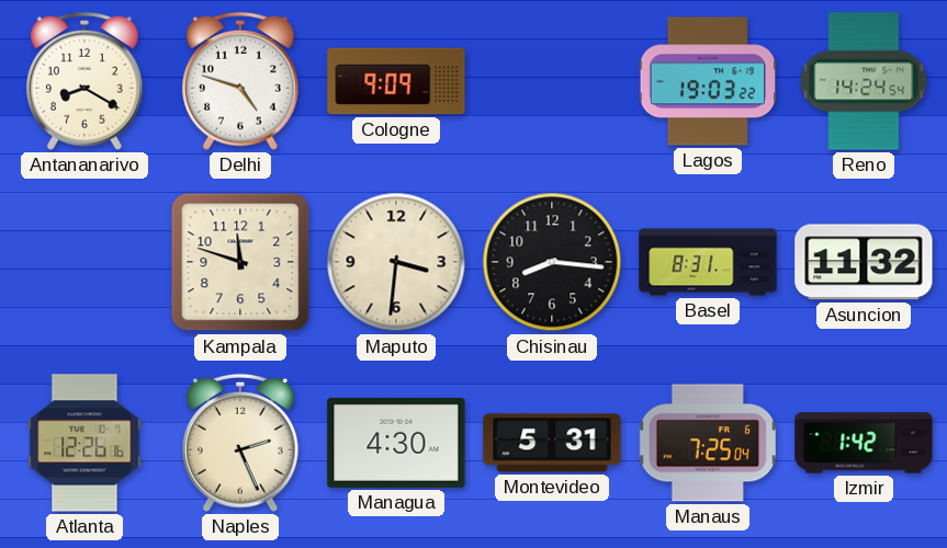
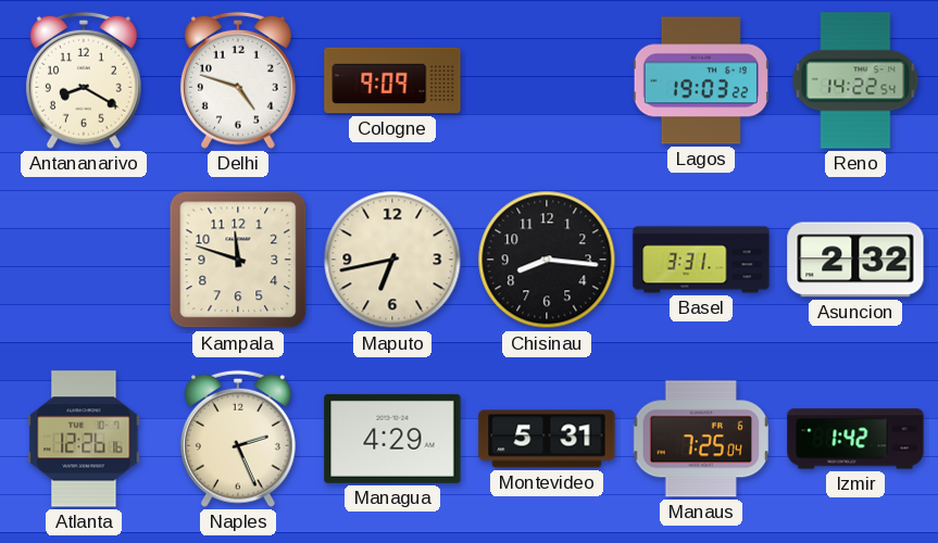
Reno: 14:24 -> 14:22
Maputo: 3:31 -> 6:43
Basel: 8:31 -> 3:31
Asuncion: 11:32 -> 2:32
Managua: 4:30 -> 4:29
